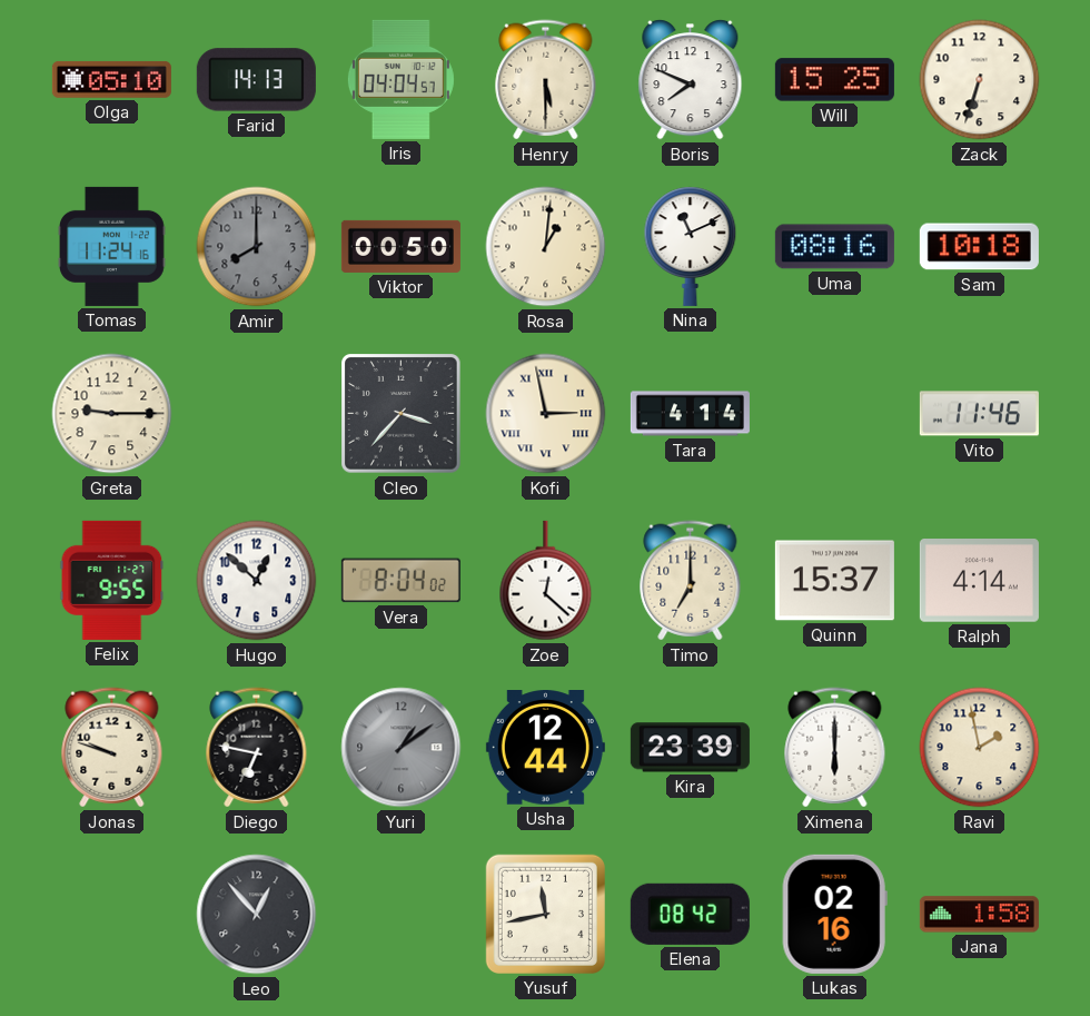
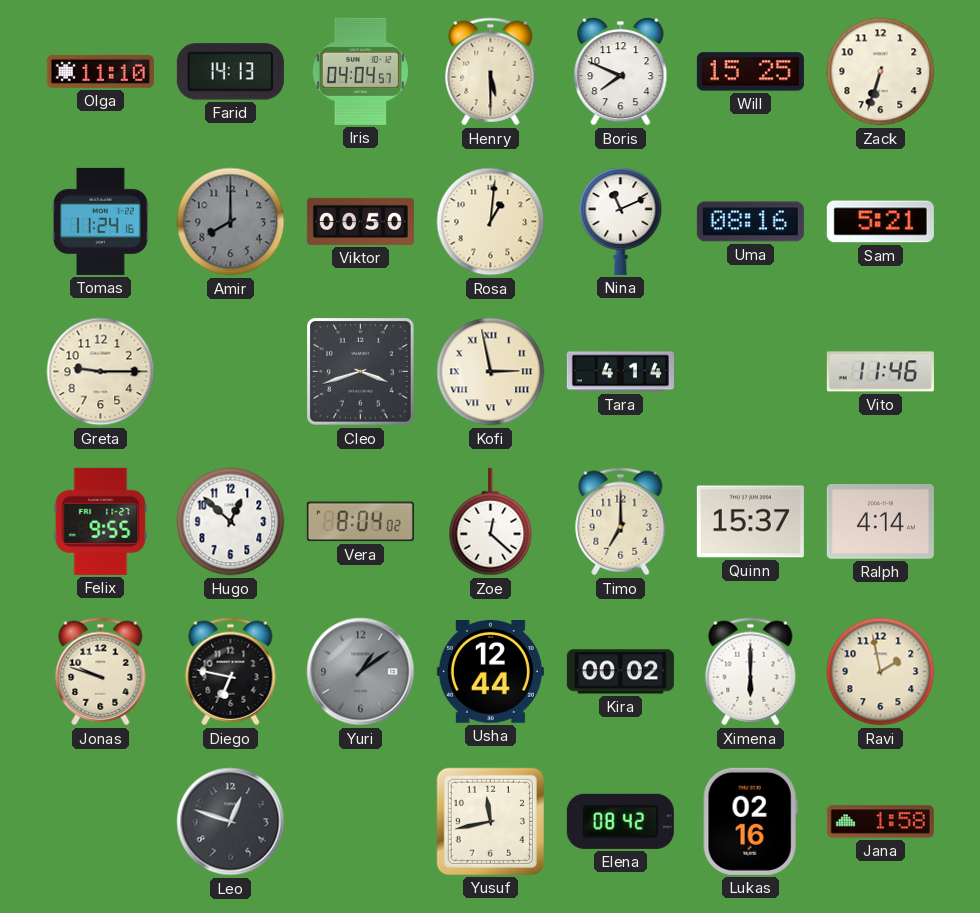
Olga: 05:10 -> 11:10
Sam: 10:18 -> 5:21
Cleo: 3:37 -> 3:42
Kira: 23:39 -> 00:02
Leo: 12:53 -> 12:48
